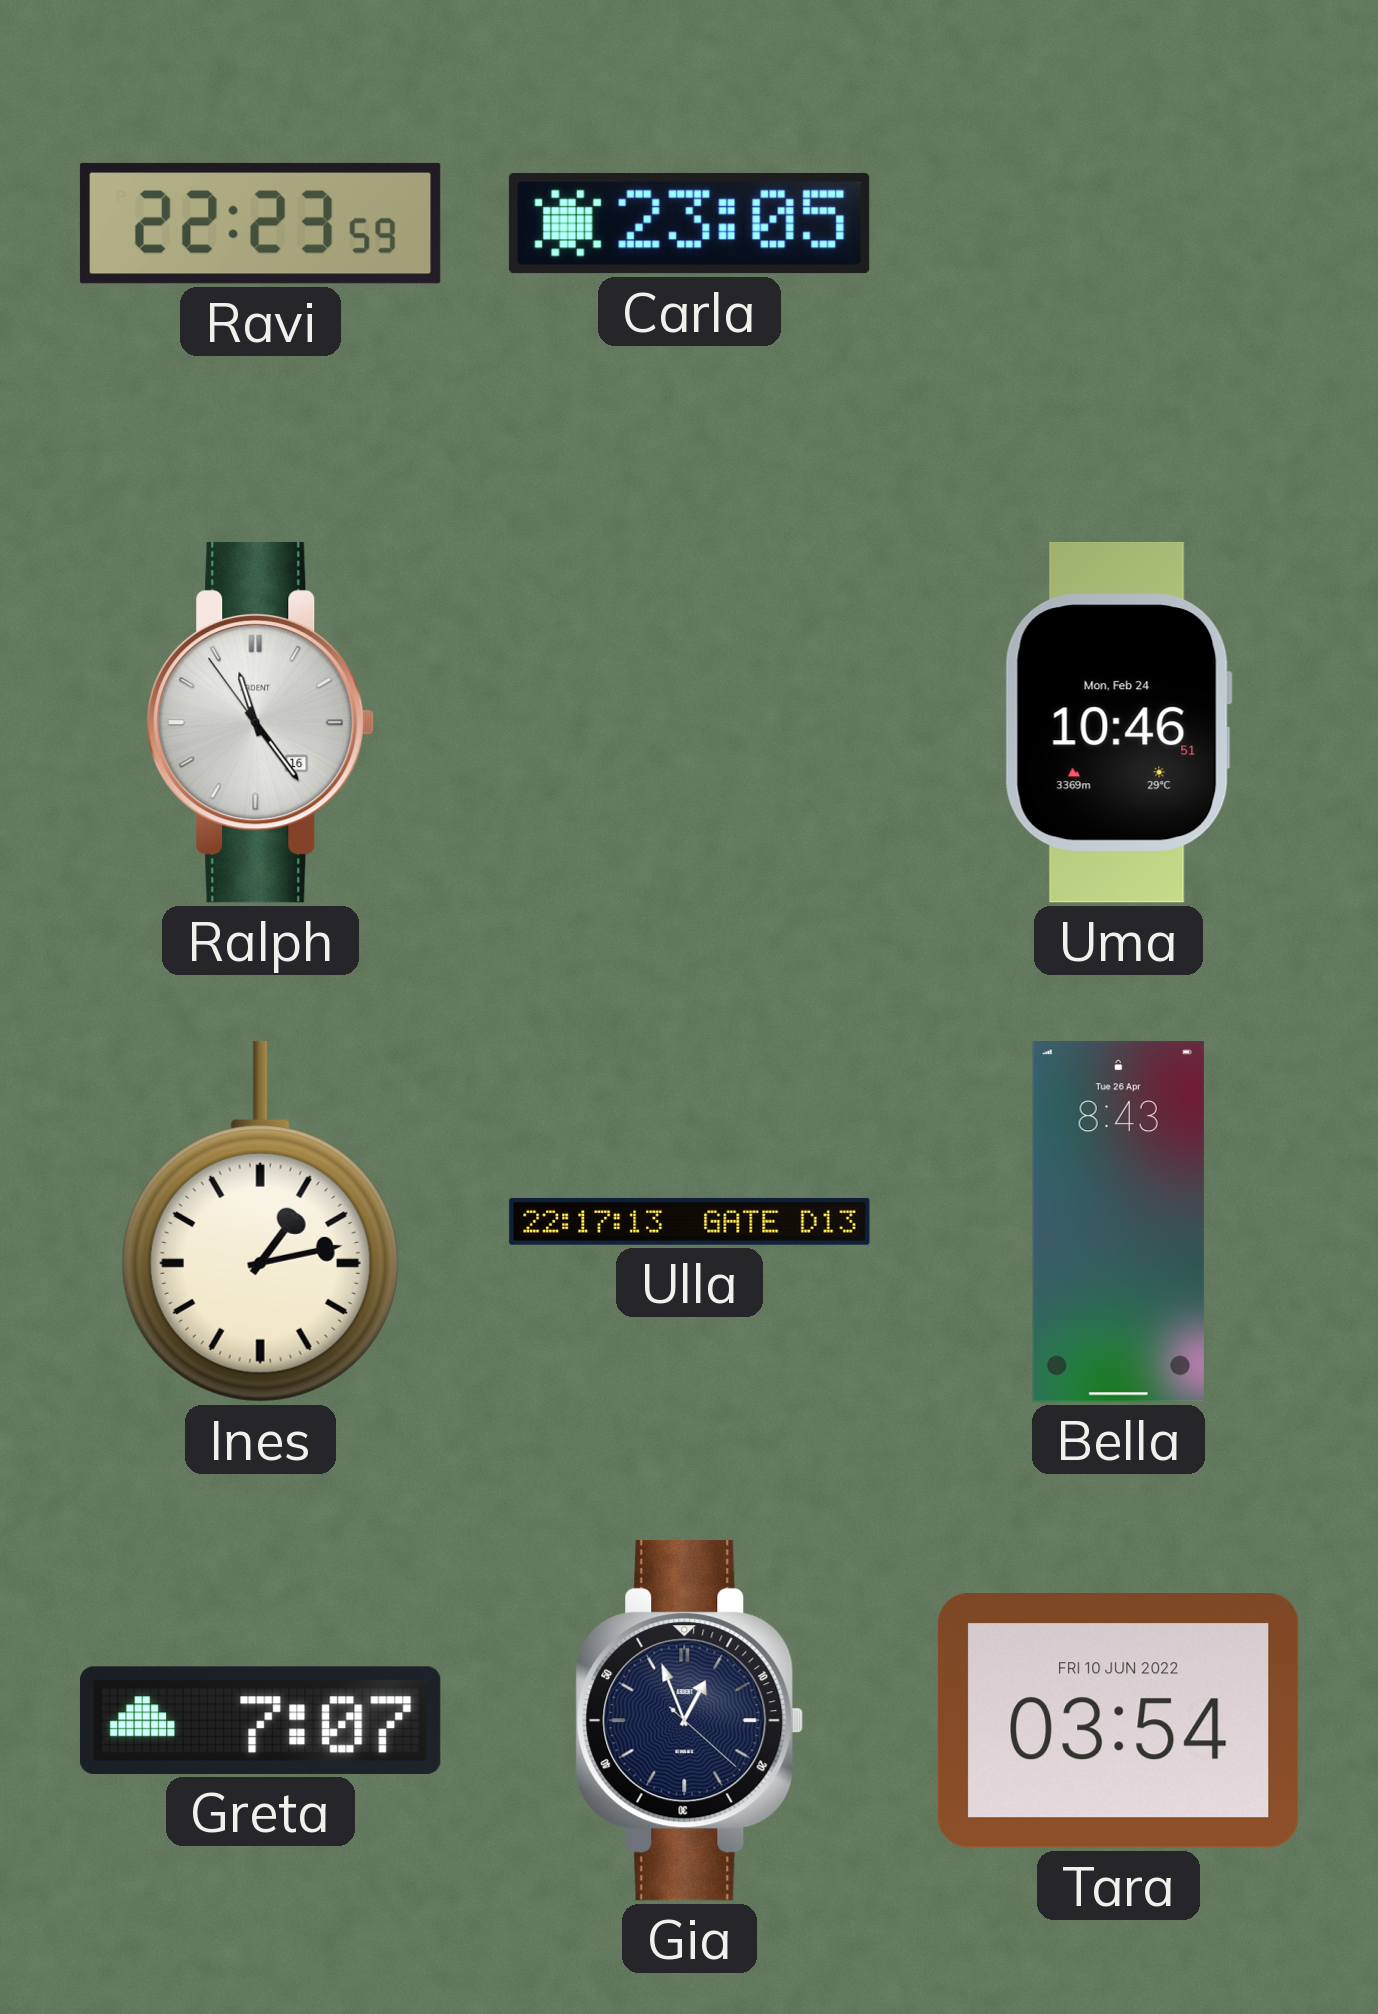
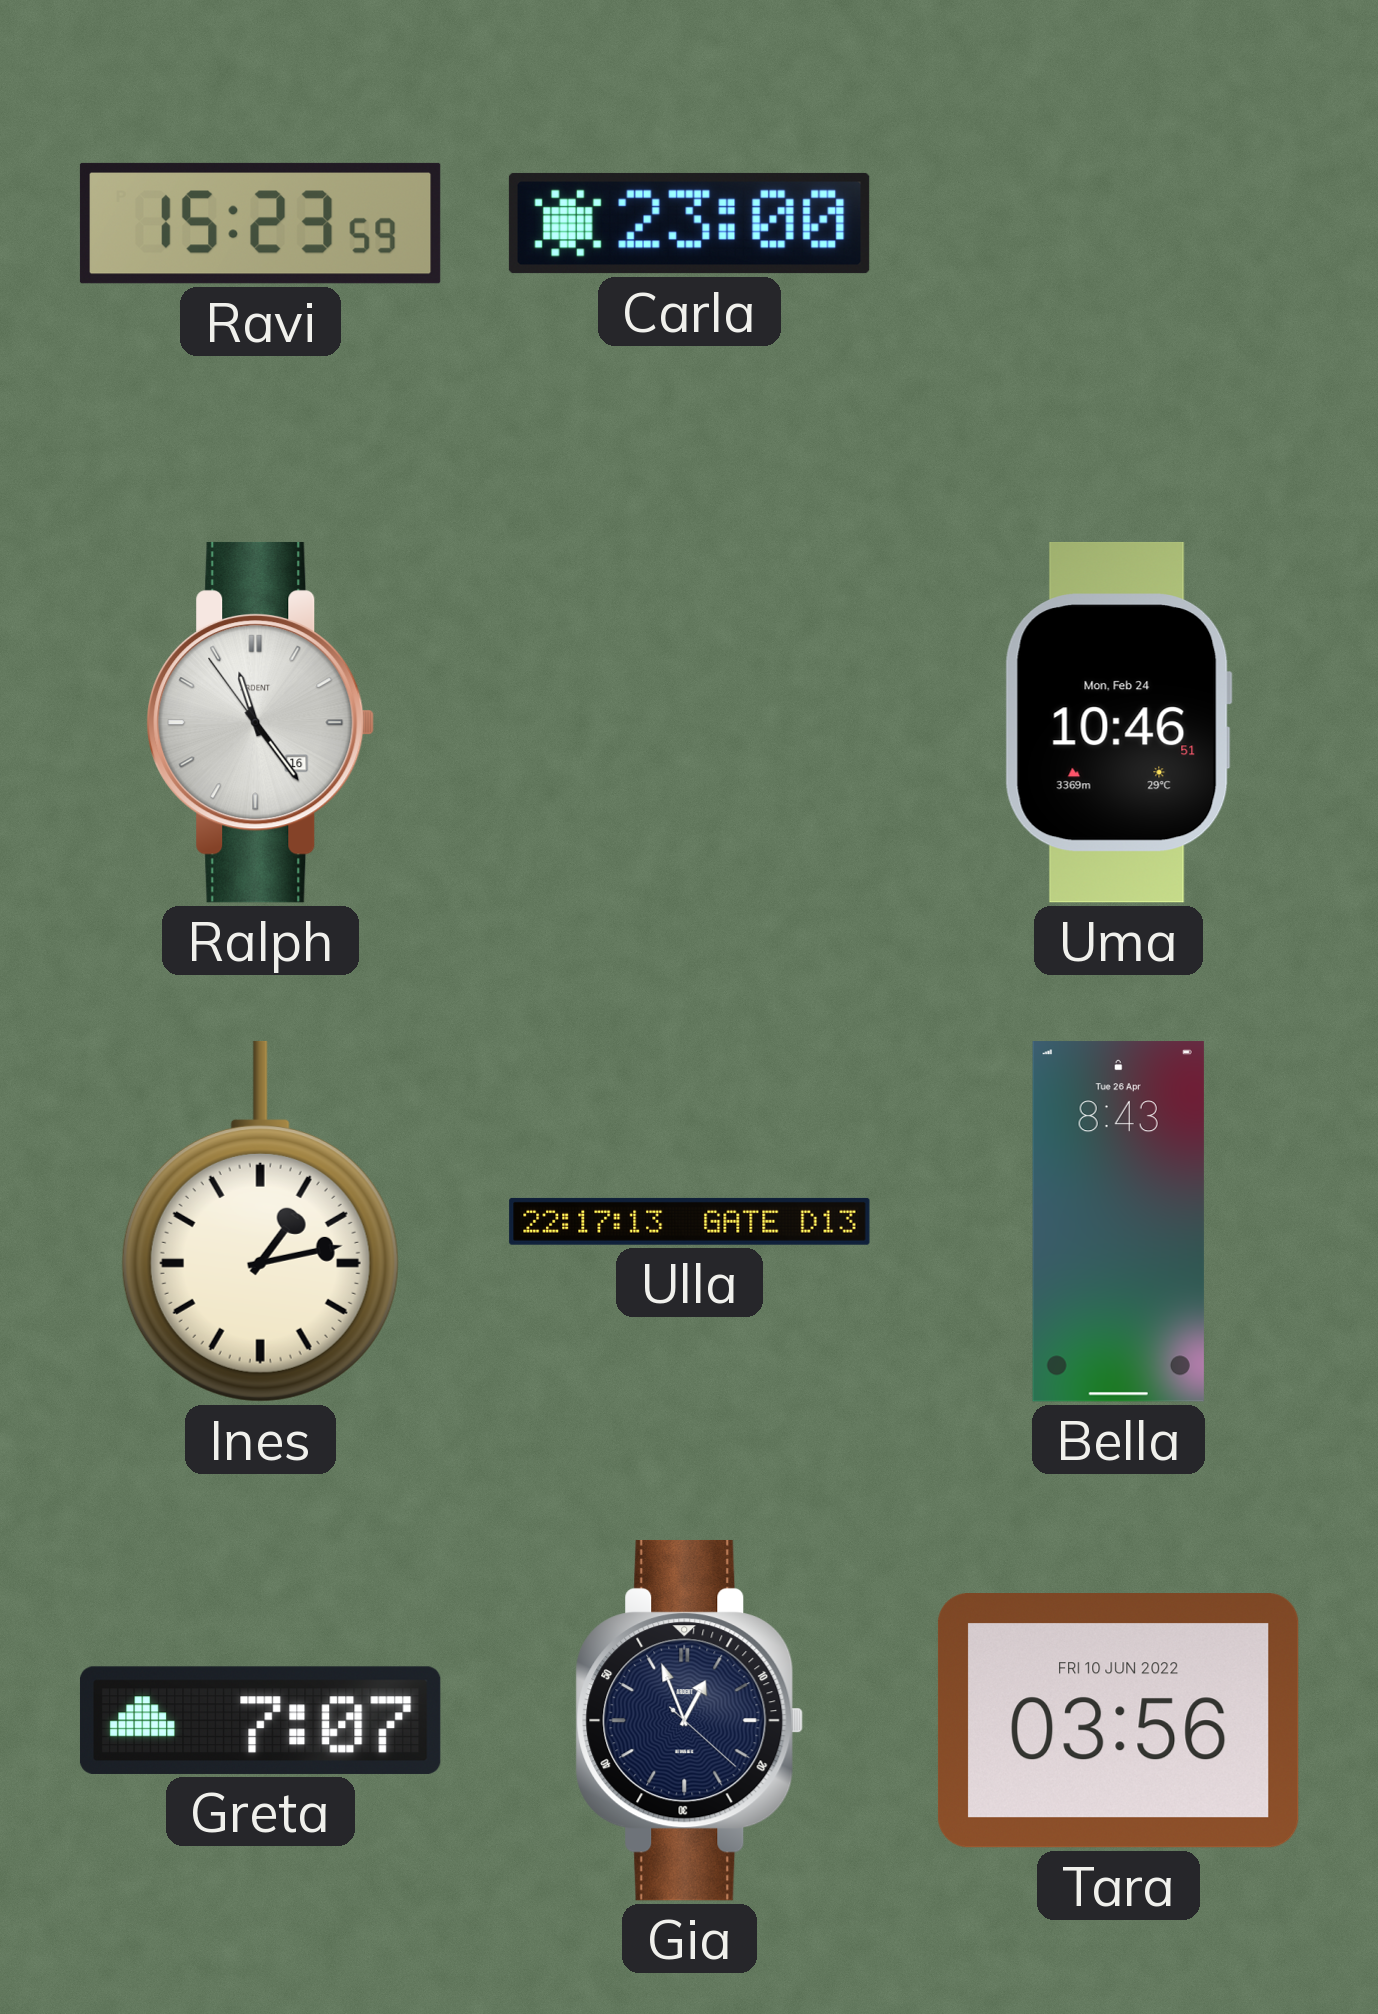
Ravi: 22:23 -> 15:23
Carla: 23:05 -> 23:00
Tara: 03:54 -> 03:56
